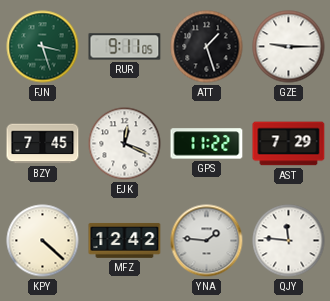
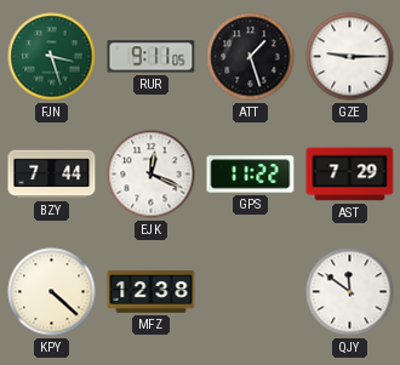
BZY: 7:45 -> 7:44
MFZ: 12:42 -> 12:38
YNA: 1:46 -> none
QJY: 11:46 -> 11:51
